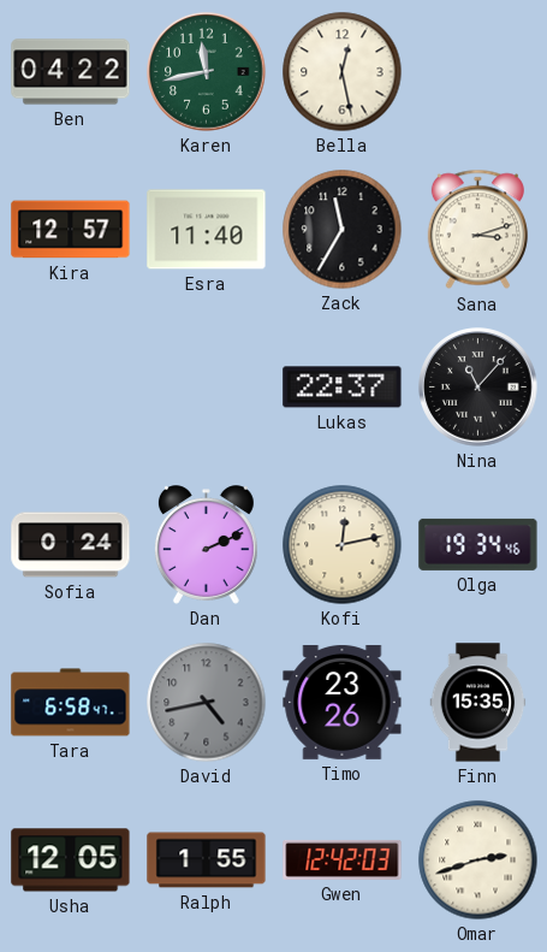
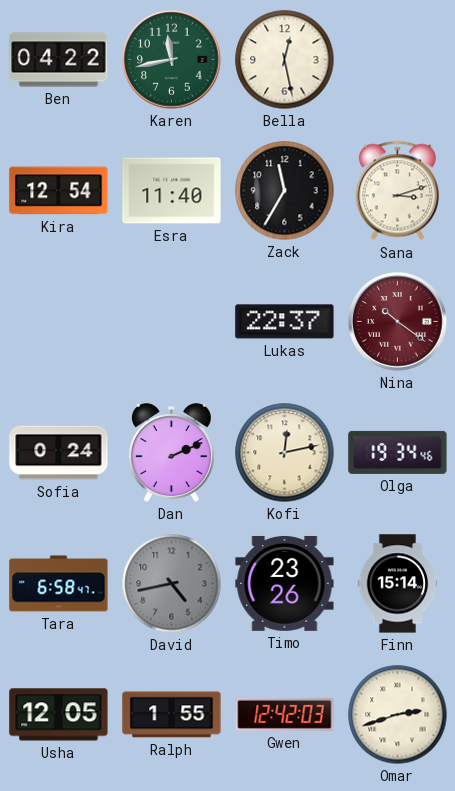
Kira: 12:57 -> 12:54
Nina: 11:07 -> 10:21
Nina dial: black -> burgundy
Finn: 15:35 -> 15:14
